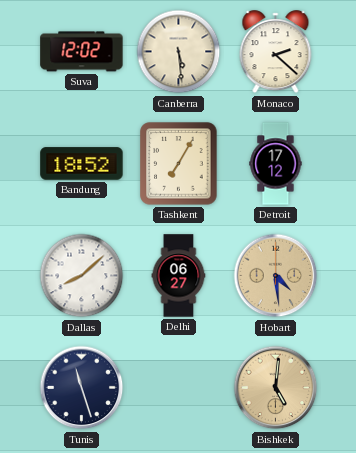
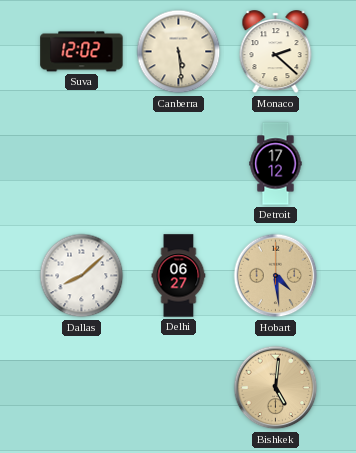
Bandung: 18:52 -> none
Tashkent: 7:05 -> none
Tunis: 11:27 -> none
